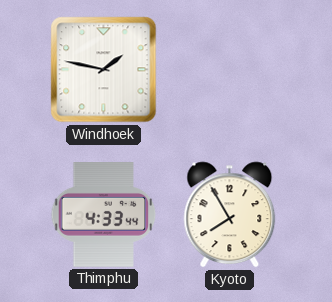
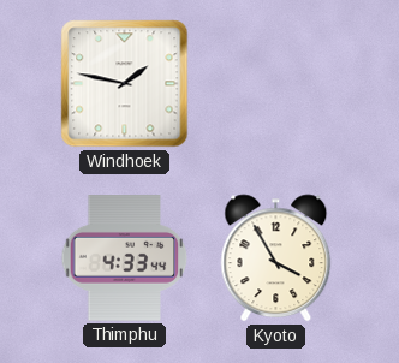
Kyoto: 7:55 -> 3:55
